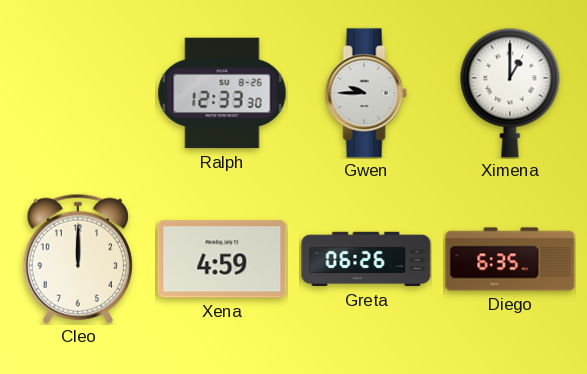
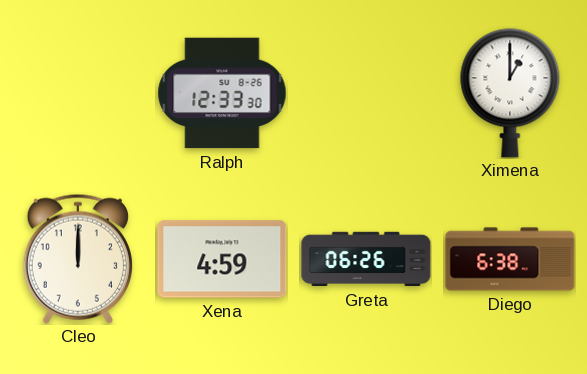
Gwen: 9:45 -> none
Diego: 6:35 -> 6:38
